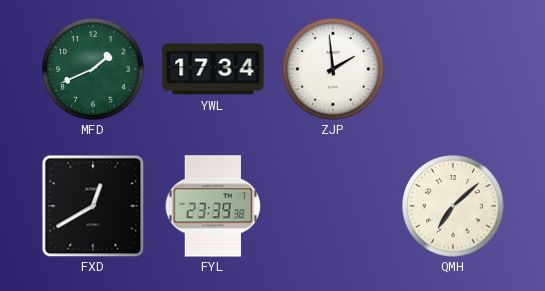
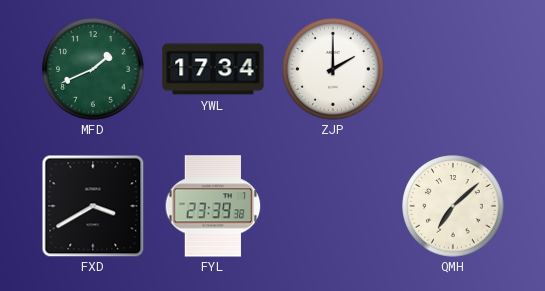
ZJP: 1:59 -> 2:00
FXD: 12:40 -> 3:40
